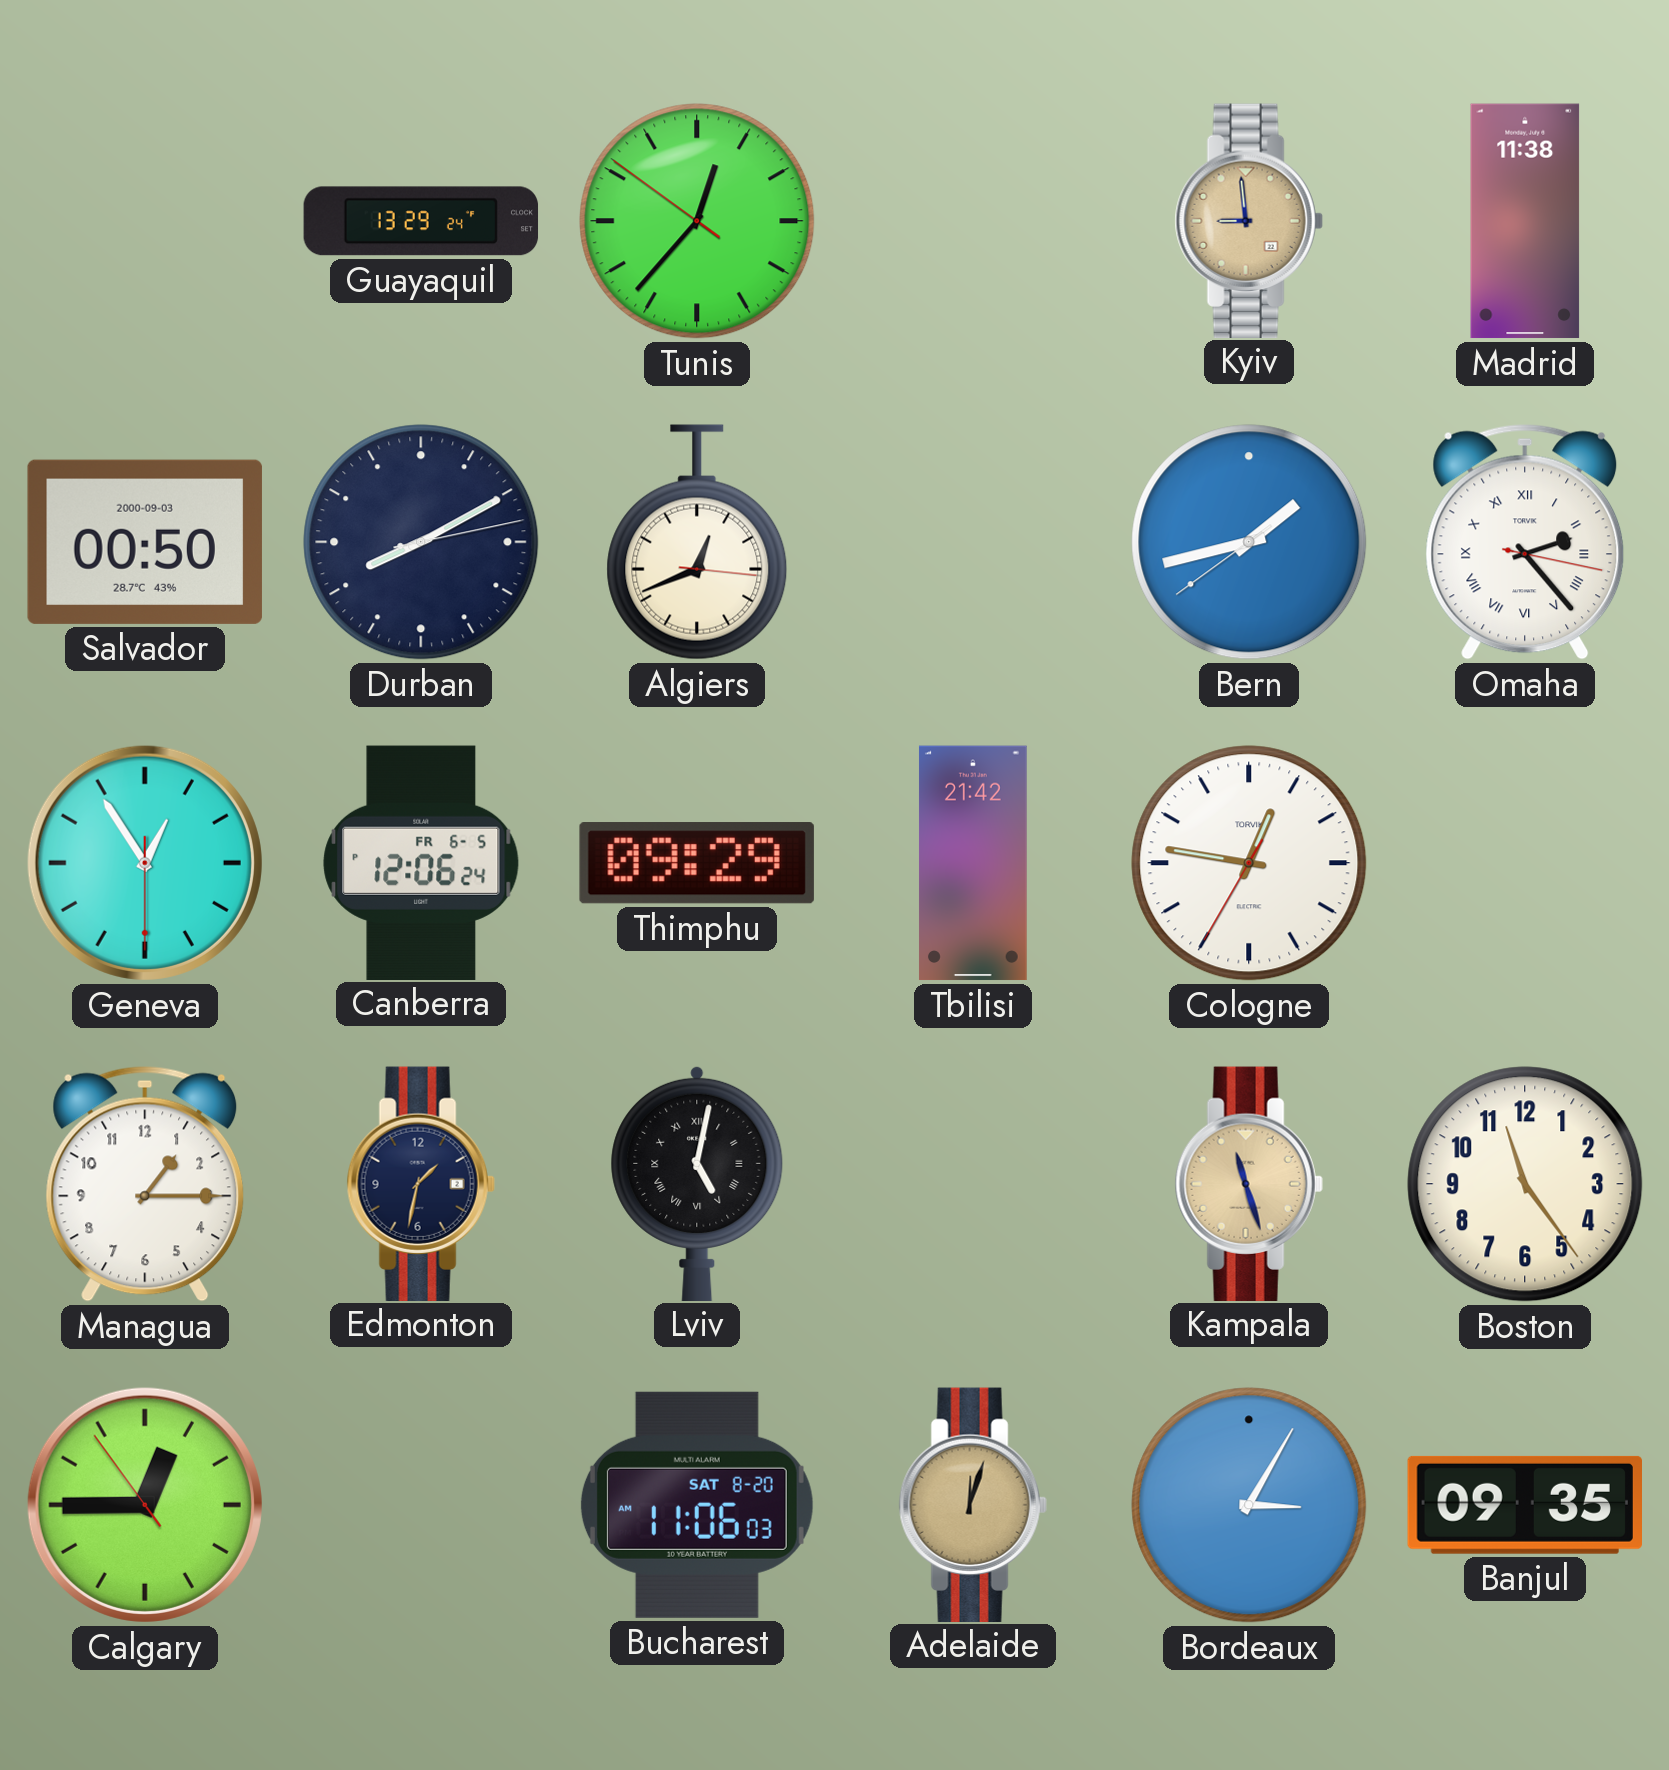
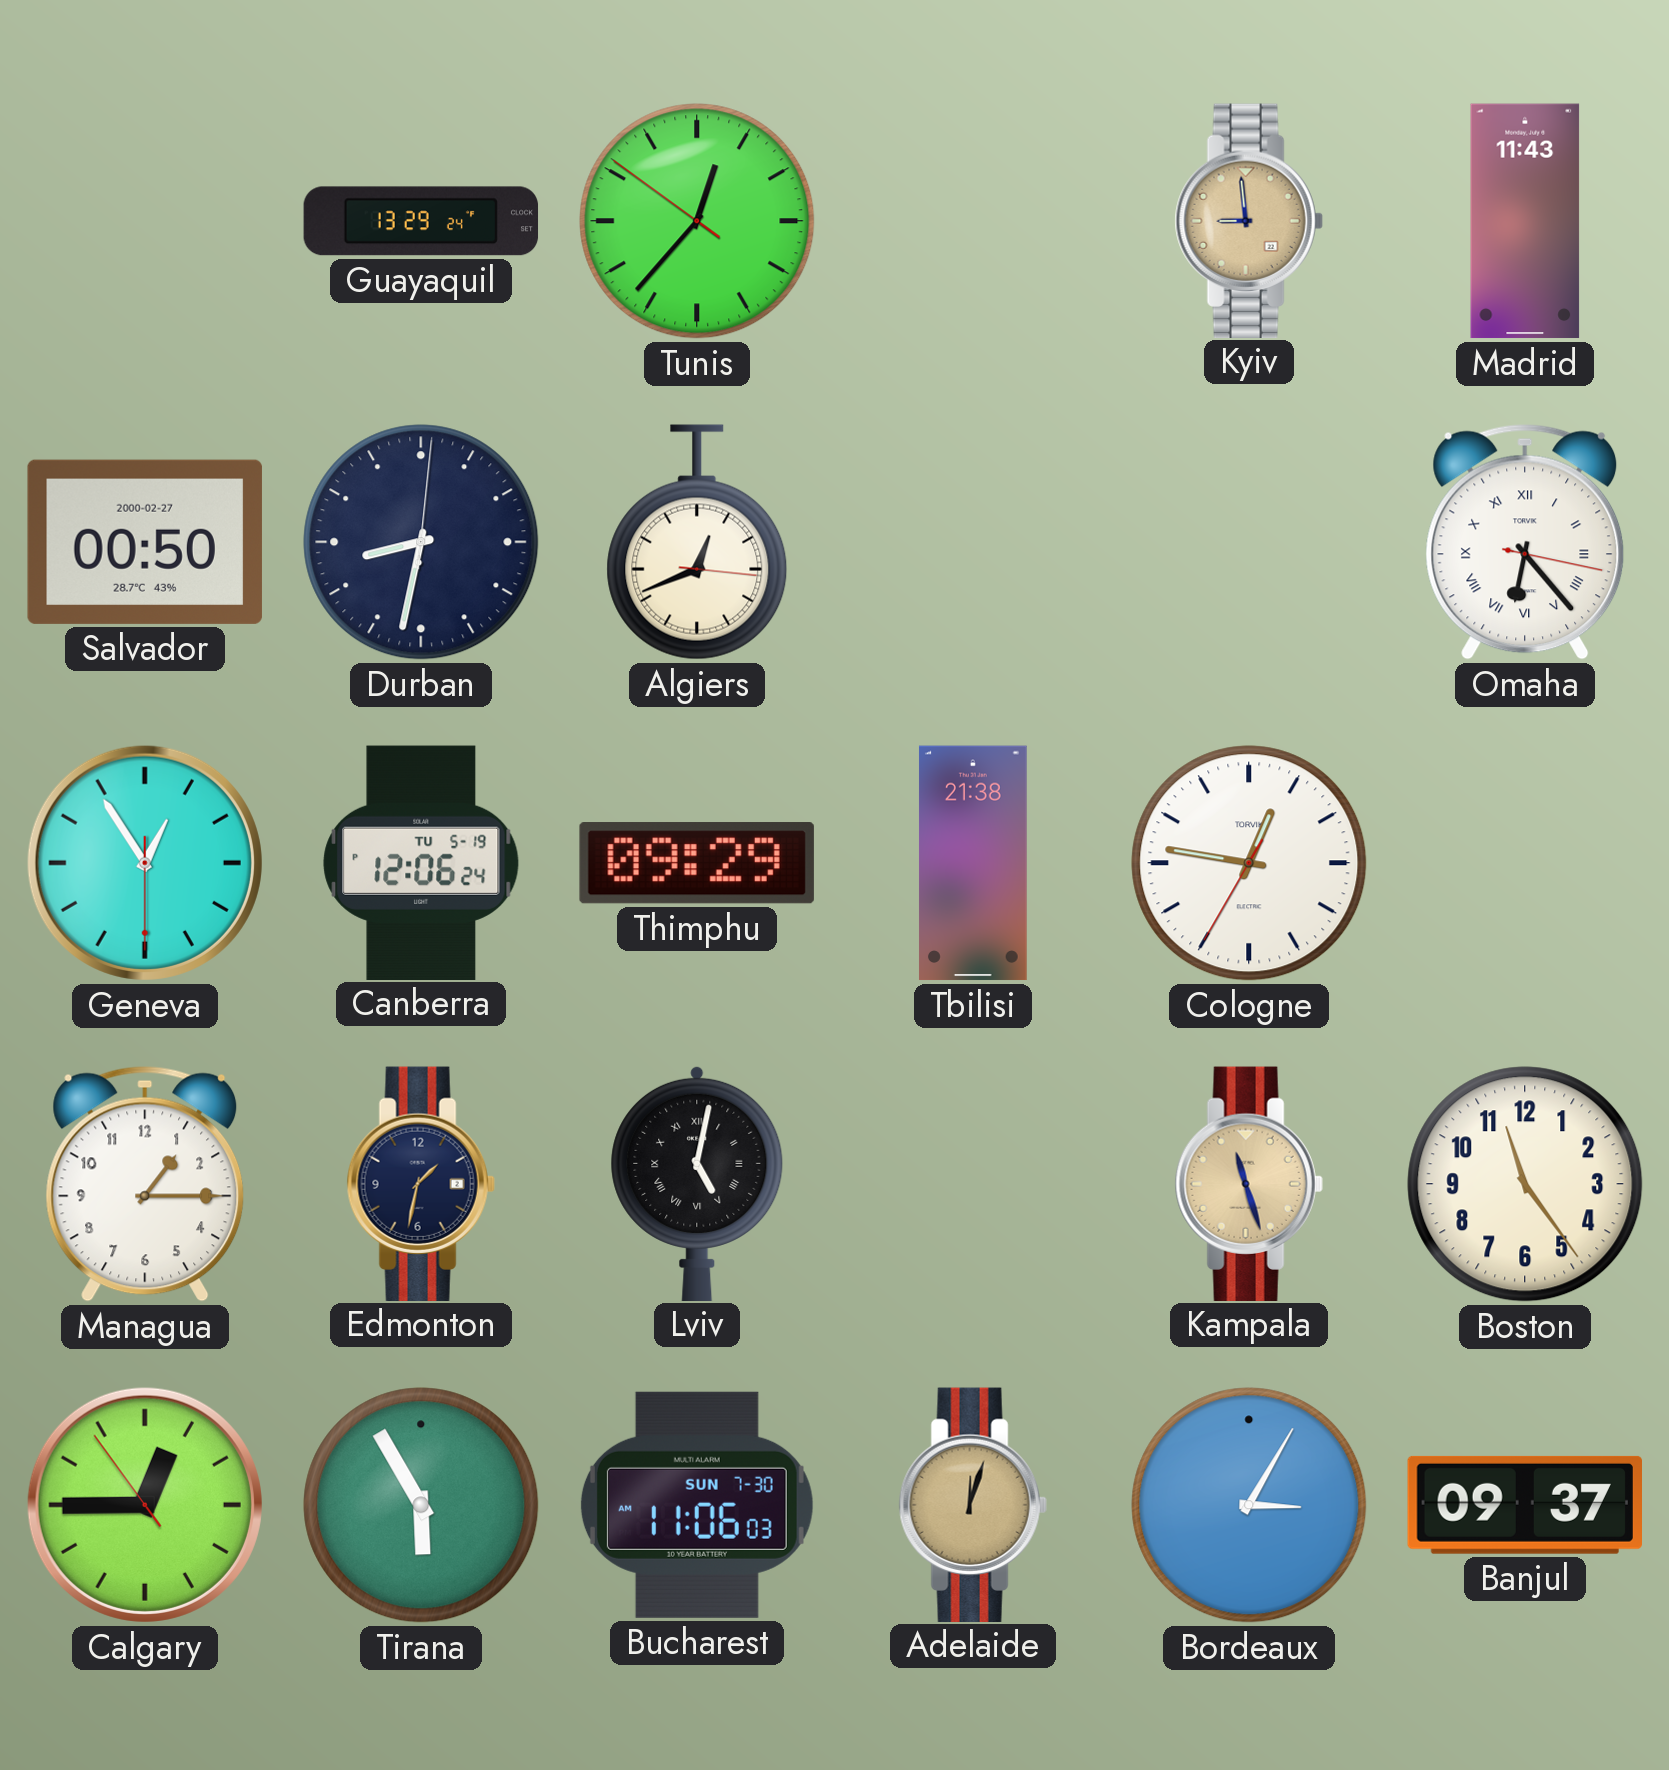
Madrid: 11:38 -> 11:43
Salvador date: 2000-09-03 -> 2000-02-27
Durban: 8:10 -> 8:32
Bern: 1:42 -> none
Omaha: 2:23 -> 6:23
Canberra date: FR 6-5 -> TU 5-19
Tbilisi: 21:42 -> 21:38
Tirana: none -> 5:55
Bucharest date: SAT 8-20 -> SUN 7-30
Banjul: 09:35 -> 09:37
